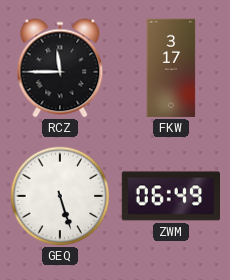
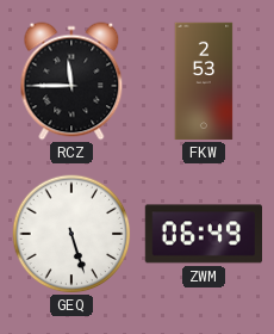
FKW: 3:17 -> 2:53
